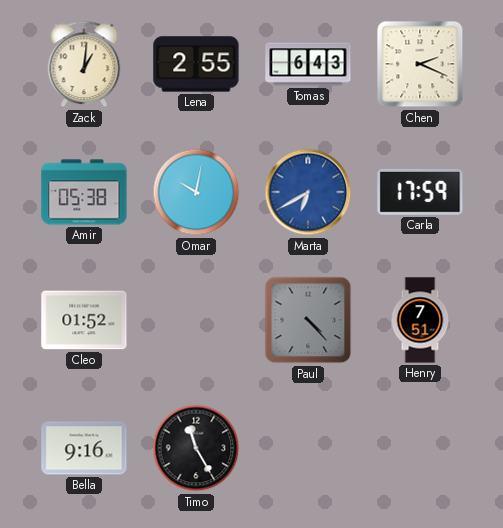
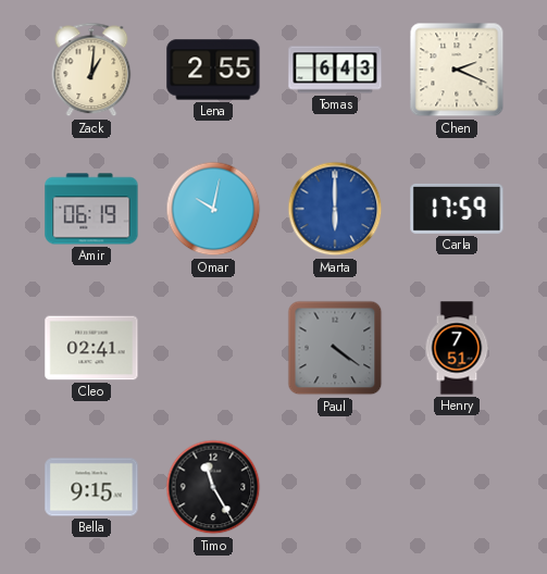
Amir: 05:38 -> 06:19
Marta: 6:40 -> 6:00
Cleo: 01:52 -> 02:41
Paul: 4:23 -> 4:21
Bella: 9:16 -> 9:15
